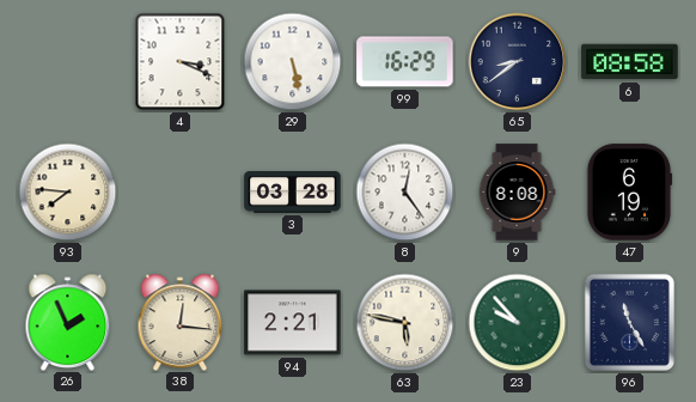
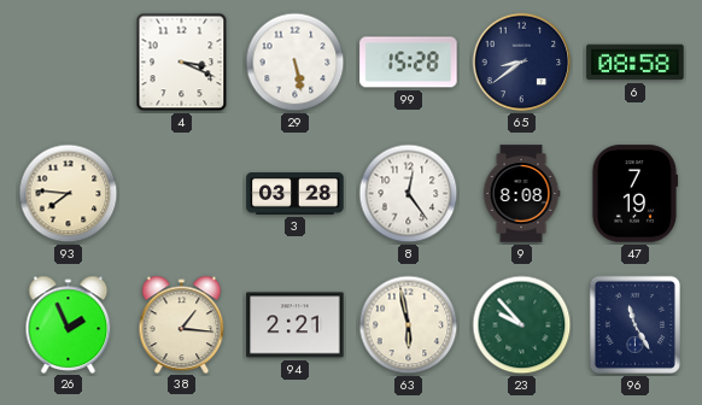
99: 16:29 -> 15:28
47: 6:19 -> 7:19
38: 12:16 -> 1:16
63: 5:47 -> 5:58
